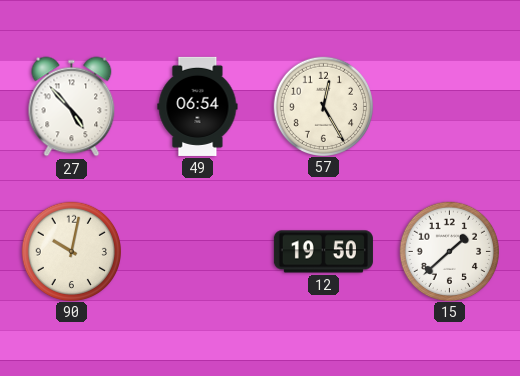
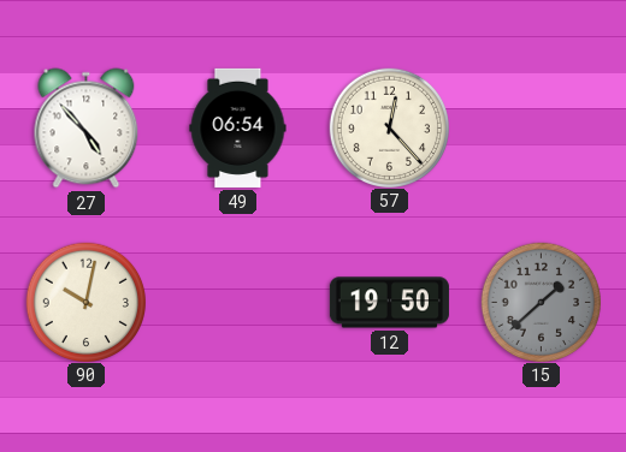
57: 12:25 -> 12:23
15 dial: white -> grey
